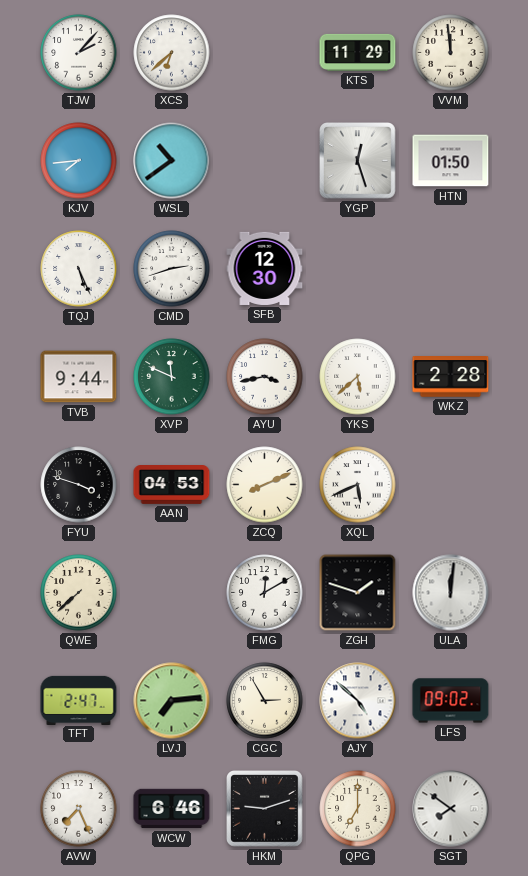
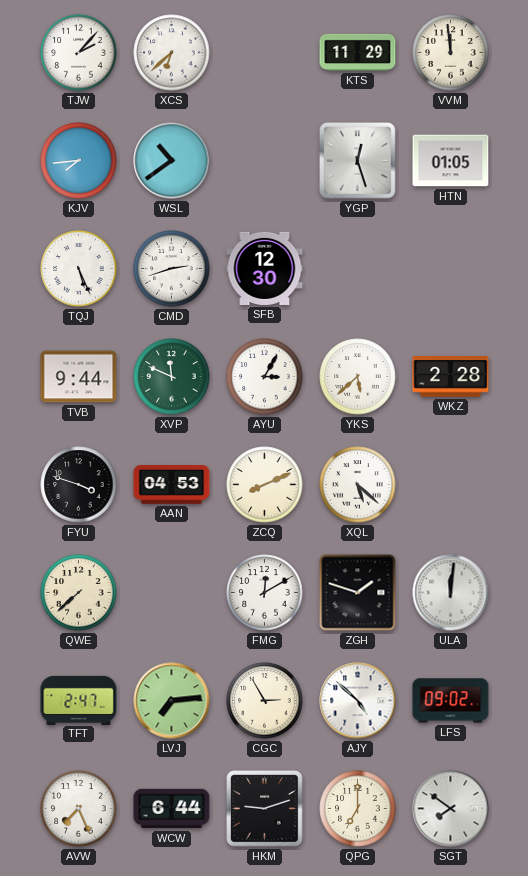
HTN: 01:50 -> 01:05
AYU: 3:43 -> 3:05
XQL: 5:41 -> 5:22
WCW: 6:46 -> 6:44
